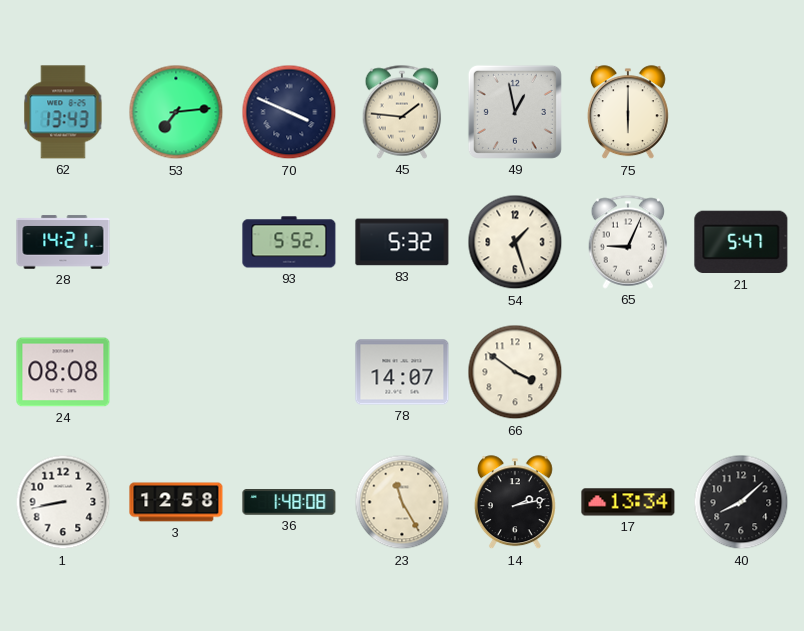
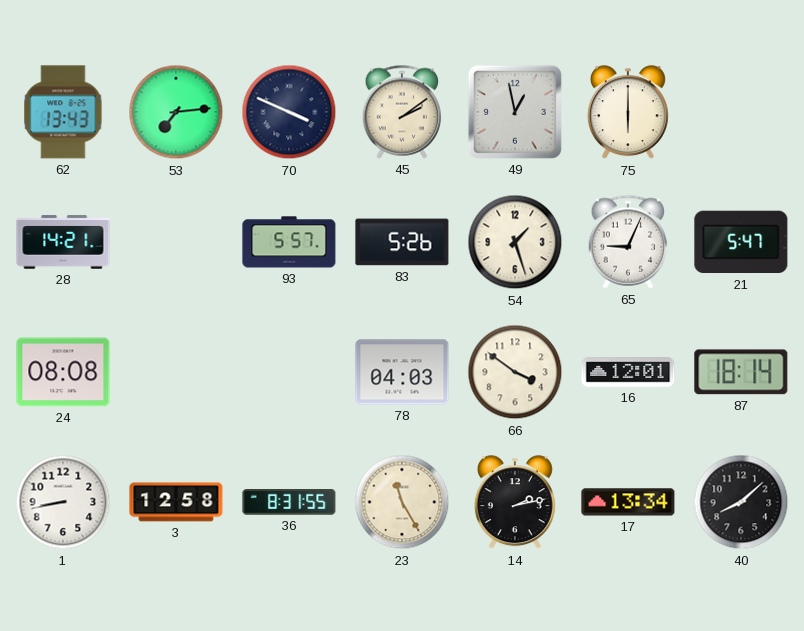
45: 1:46 -> 2:09
93: 5:52 -> 5:57
83: 5:32 -> 5:26
78: 14:07 -> 04:03
16: none -> 12:01
87: none -> 18:14
36: 1:48 -> 8:31
